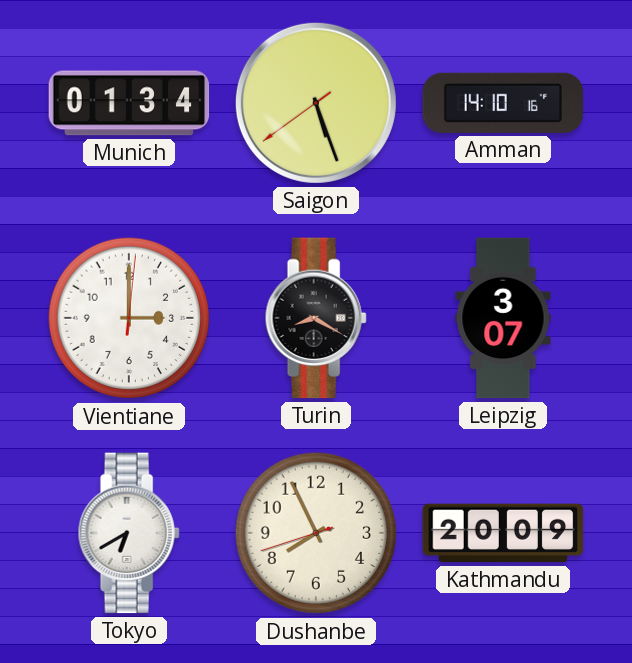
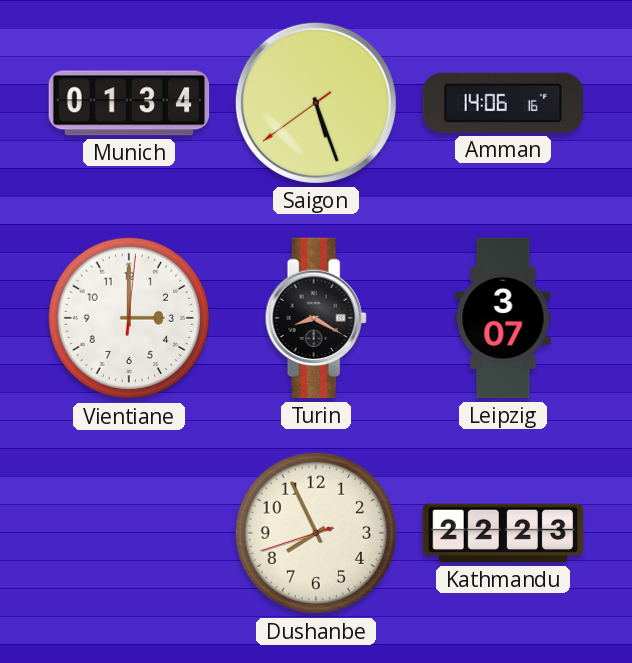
Amman: 14:10 -> 14:06
Tokyo: 6:40 -> none
Kathmandu: 20:09 -> 22:23
